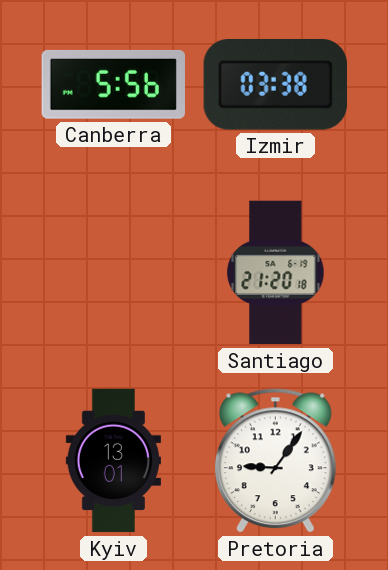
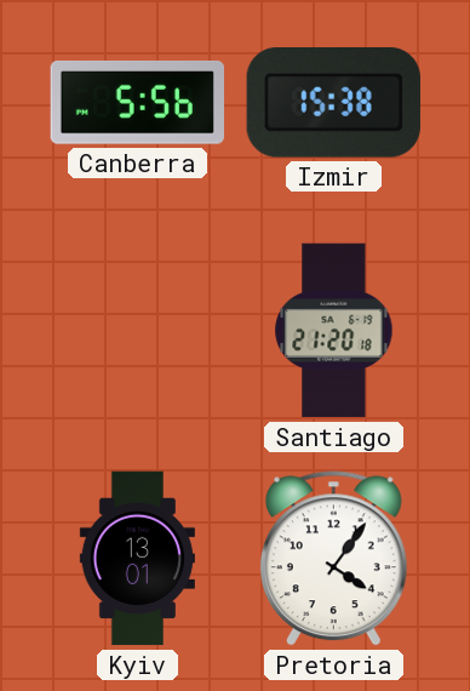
Izmir: 03:38 -> 15:38
Pretoria: 9:06 -> 4:06
